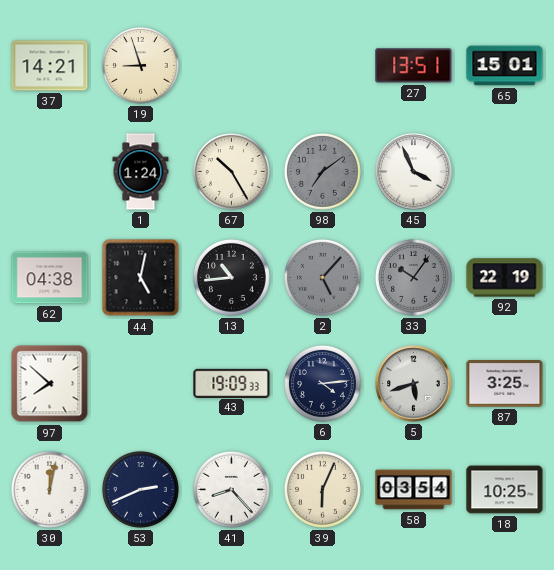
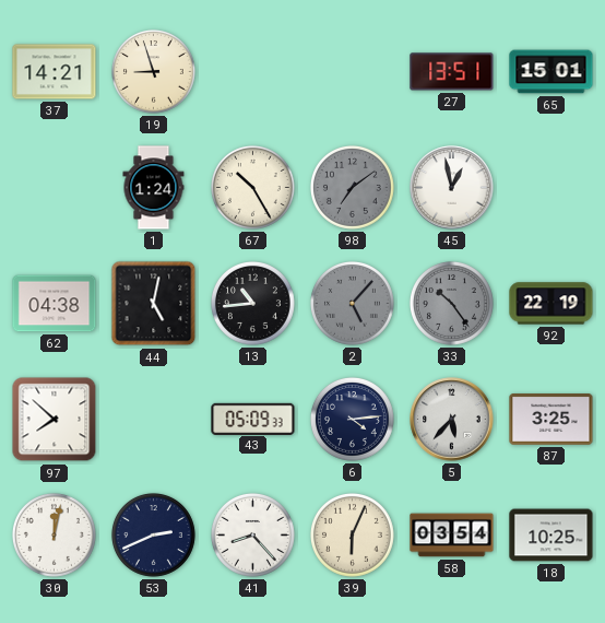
45: 3:56 -> 12:58
33: 10:06 -> 10:24
43: 19:09 -> 05:09
5: 5:42 -> 5:37
